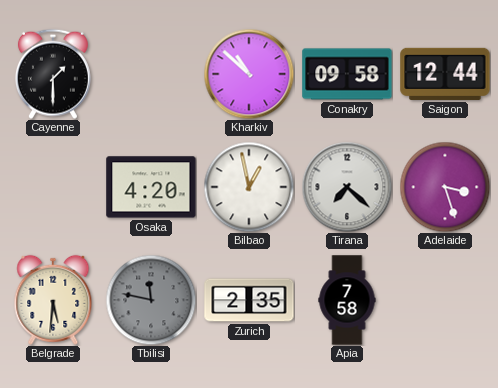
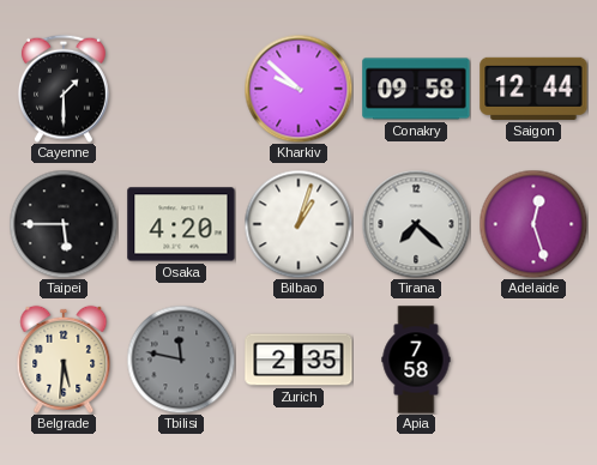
Kharkiv: 10:52 -> 9:52
Taipei: none -> 5:45
Bilbao: 12:58 -> 1:03
Adelaide: 3:27 -> 12:27
